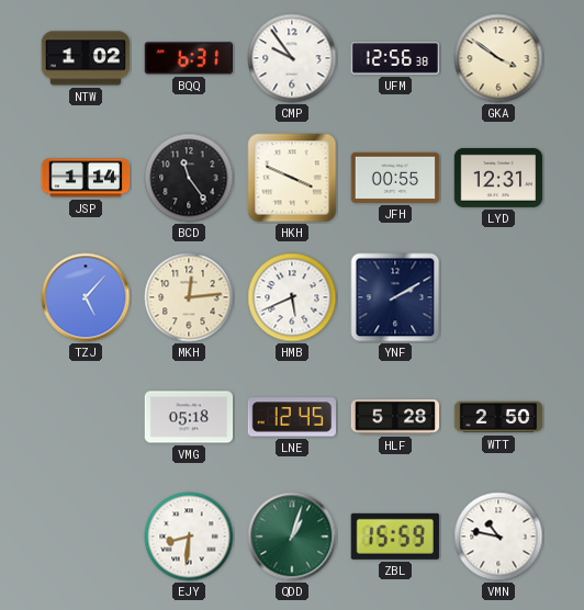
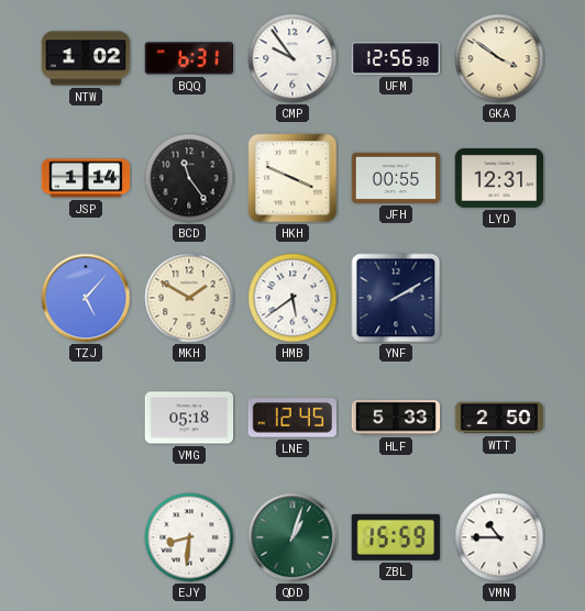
MKH: 12:14 -> 1:50
HMB: 5:41 -> 5:39
HLF: 5:28 -> 5:33
VMN: 10:47 -> 10:45
